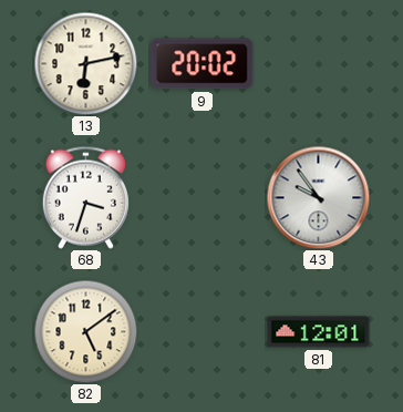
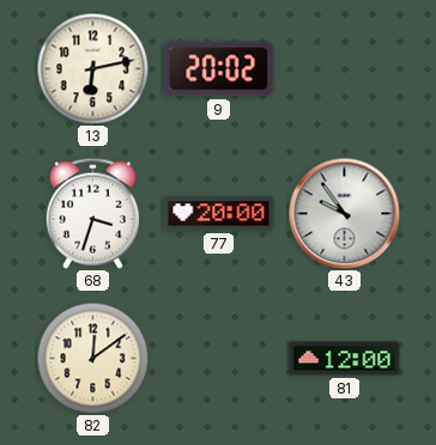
77: none -> 20:00
82: 5:09 -> 12:09
81: 12:01 -> 12:00
